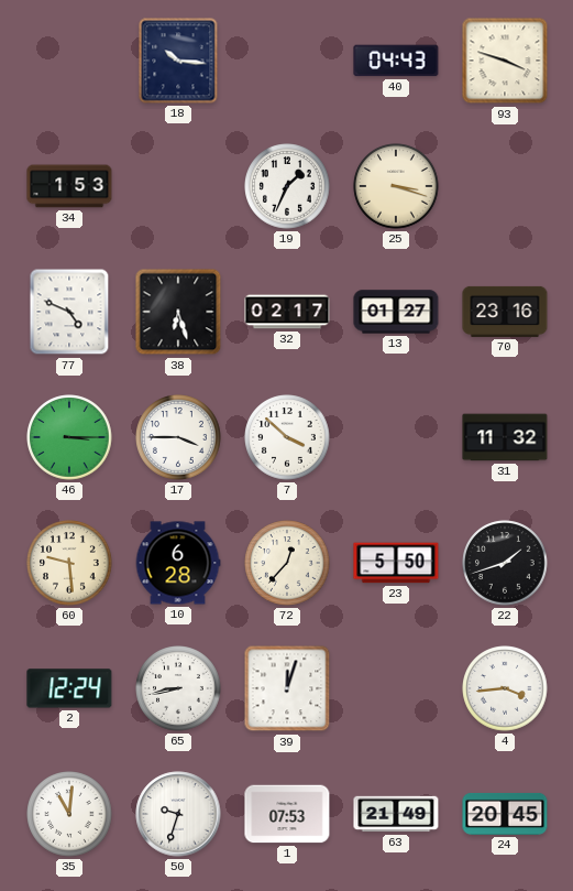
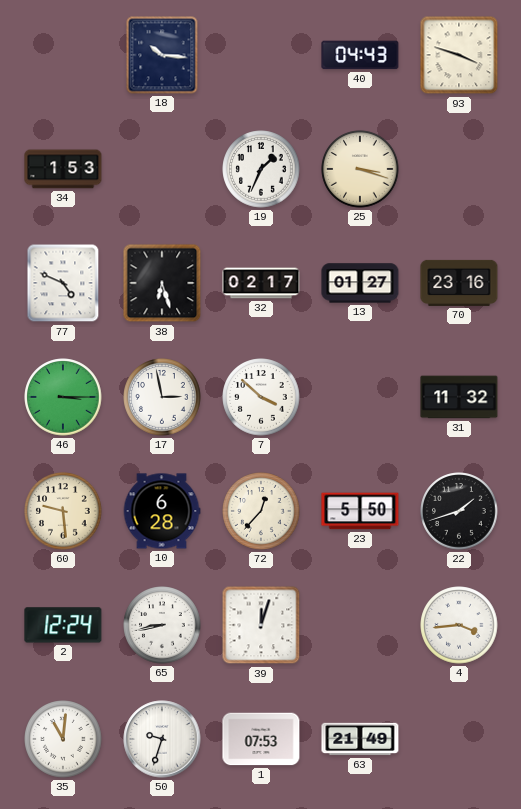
17: 3:45 -> 2:58
24: 20:45 -> none
